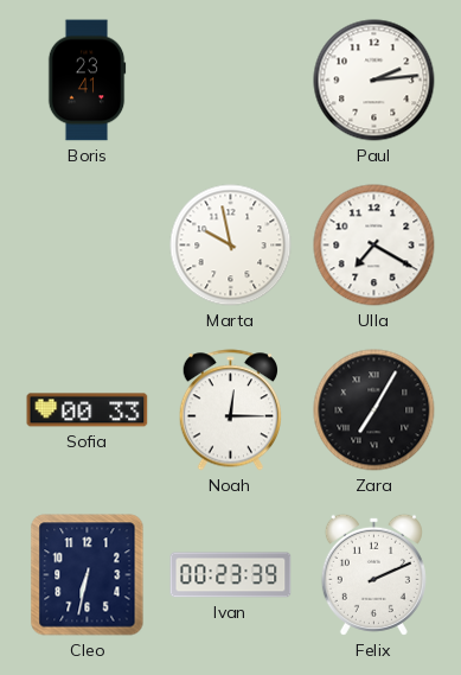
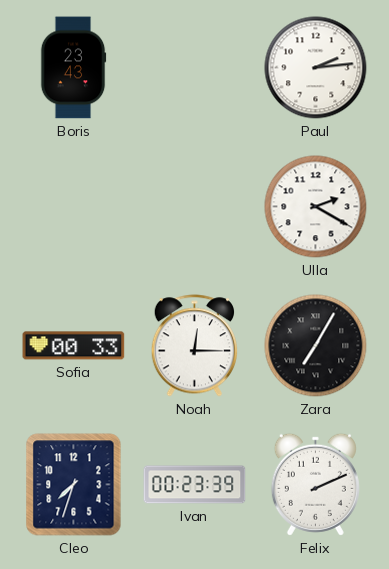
Boris: 23:41 -> 23:43
Marta: 9:58 -> none
Ulla: 7:20 -> 2:20
Cleo: 6:32 -> 7:33
